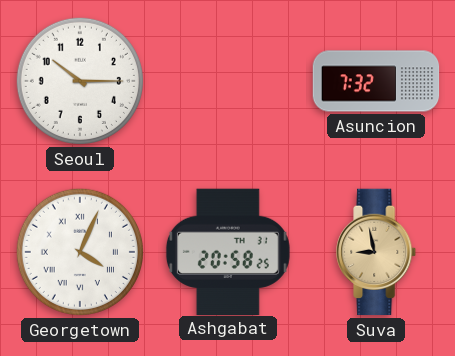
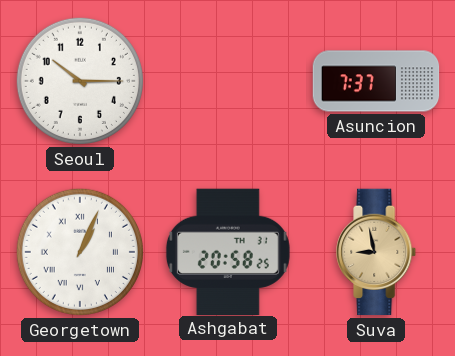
Asuncion: 7:32 -> 7:37
Georgetown: 4:04 -> 1:04
